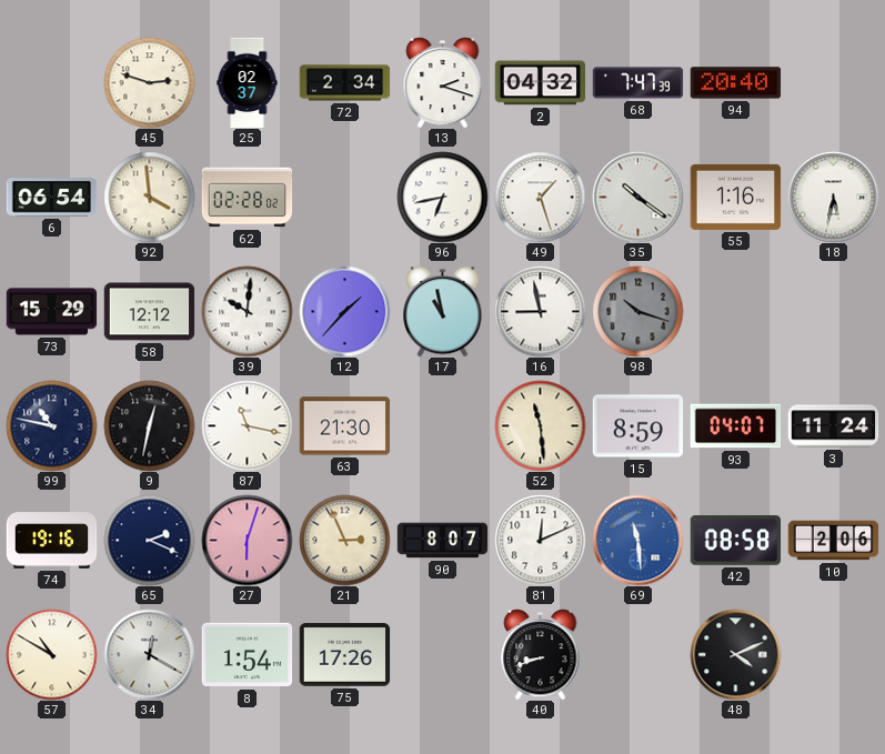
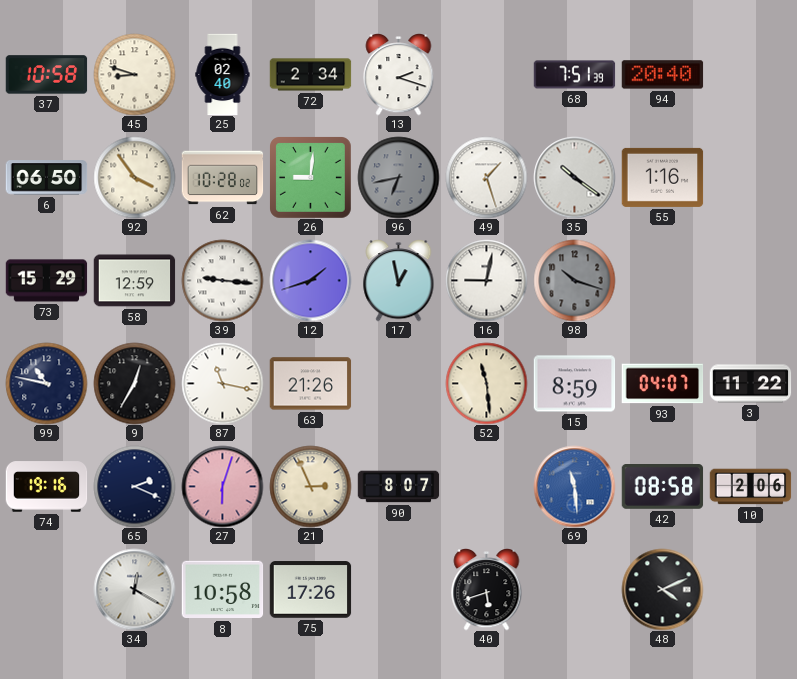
37: none -> 10:58
45: 2:48 -> 8:48
25: 02:37 -> 02:40
2: 04:32 -> none
68: 7:47 -> 7:51
6: 06:54 -> 06:50
92: 3:59 -> 3:54
62: 02:28 -> 10:28
26: none -> 9:01
96 dial: white -> grey
18: 5:32 -> none
58: 12:12 -> 12:59
39: 10:01 -> 9:16
12: 1:37 -> 1:42
17: 10:58 -> 12:58
16: 8:58 -> 9:02
9: 12:32 -> 12:35
63: 21:30 -> 21:26
3: 11:24 -> 11:22
81: 12:11 -> none
57: 10:50 -> none
8: 1:54 -> 10:58
40: 8:42 -> 5:42
